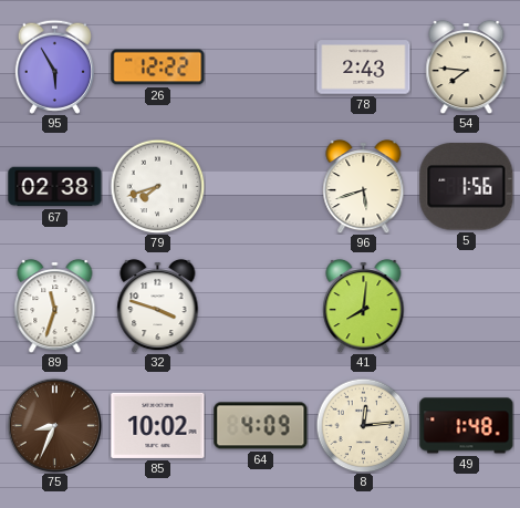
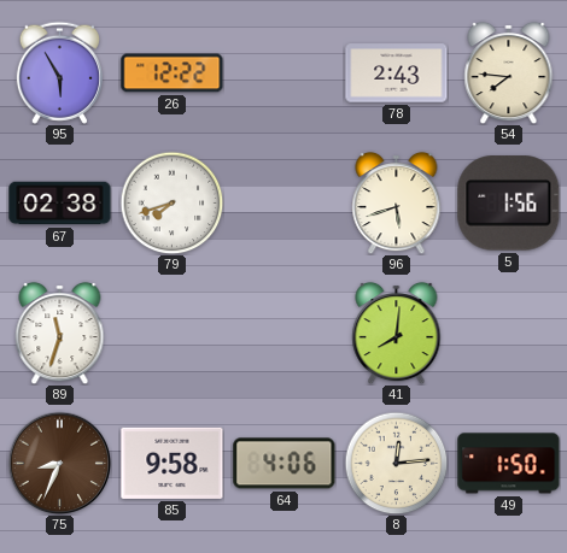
32: 3:48 -> none
85: 10:02 -> 9:58
64: 4:09 -> 4:06
49: 1:48 -> 1:50
